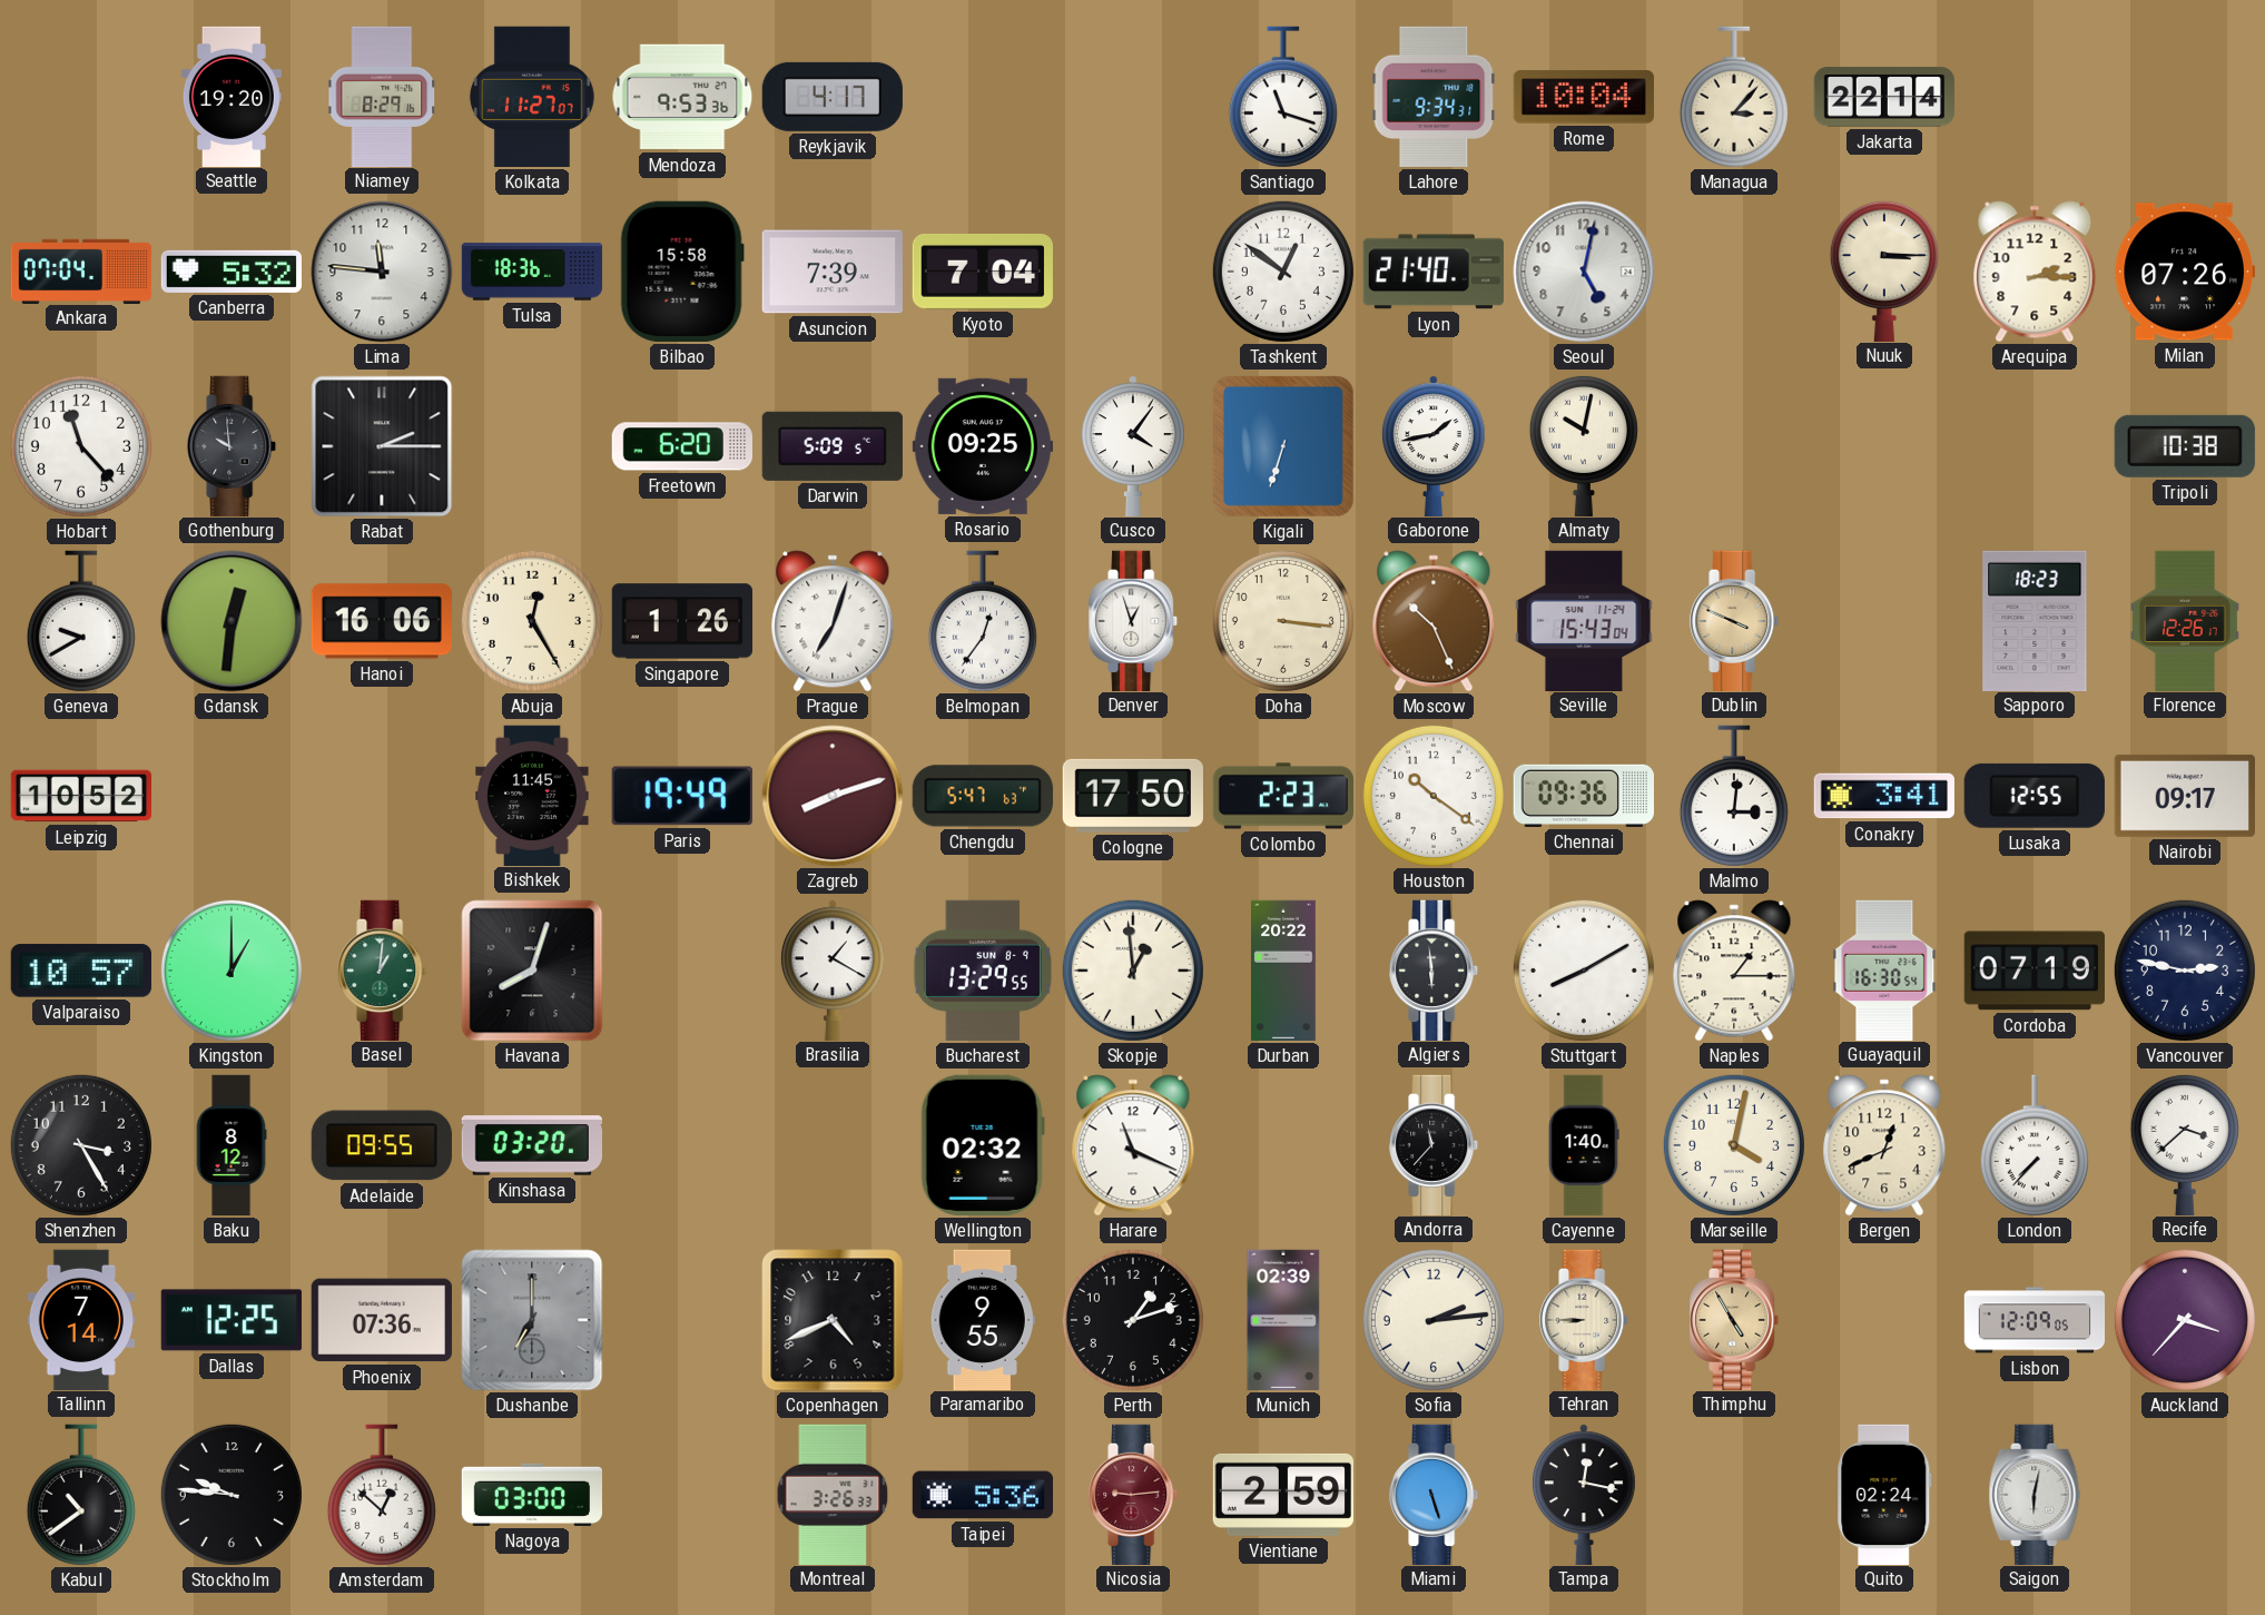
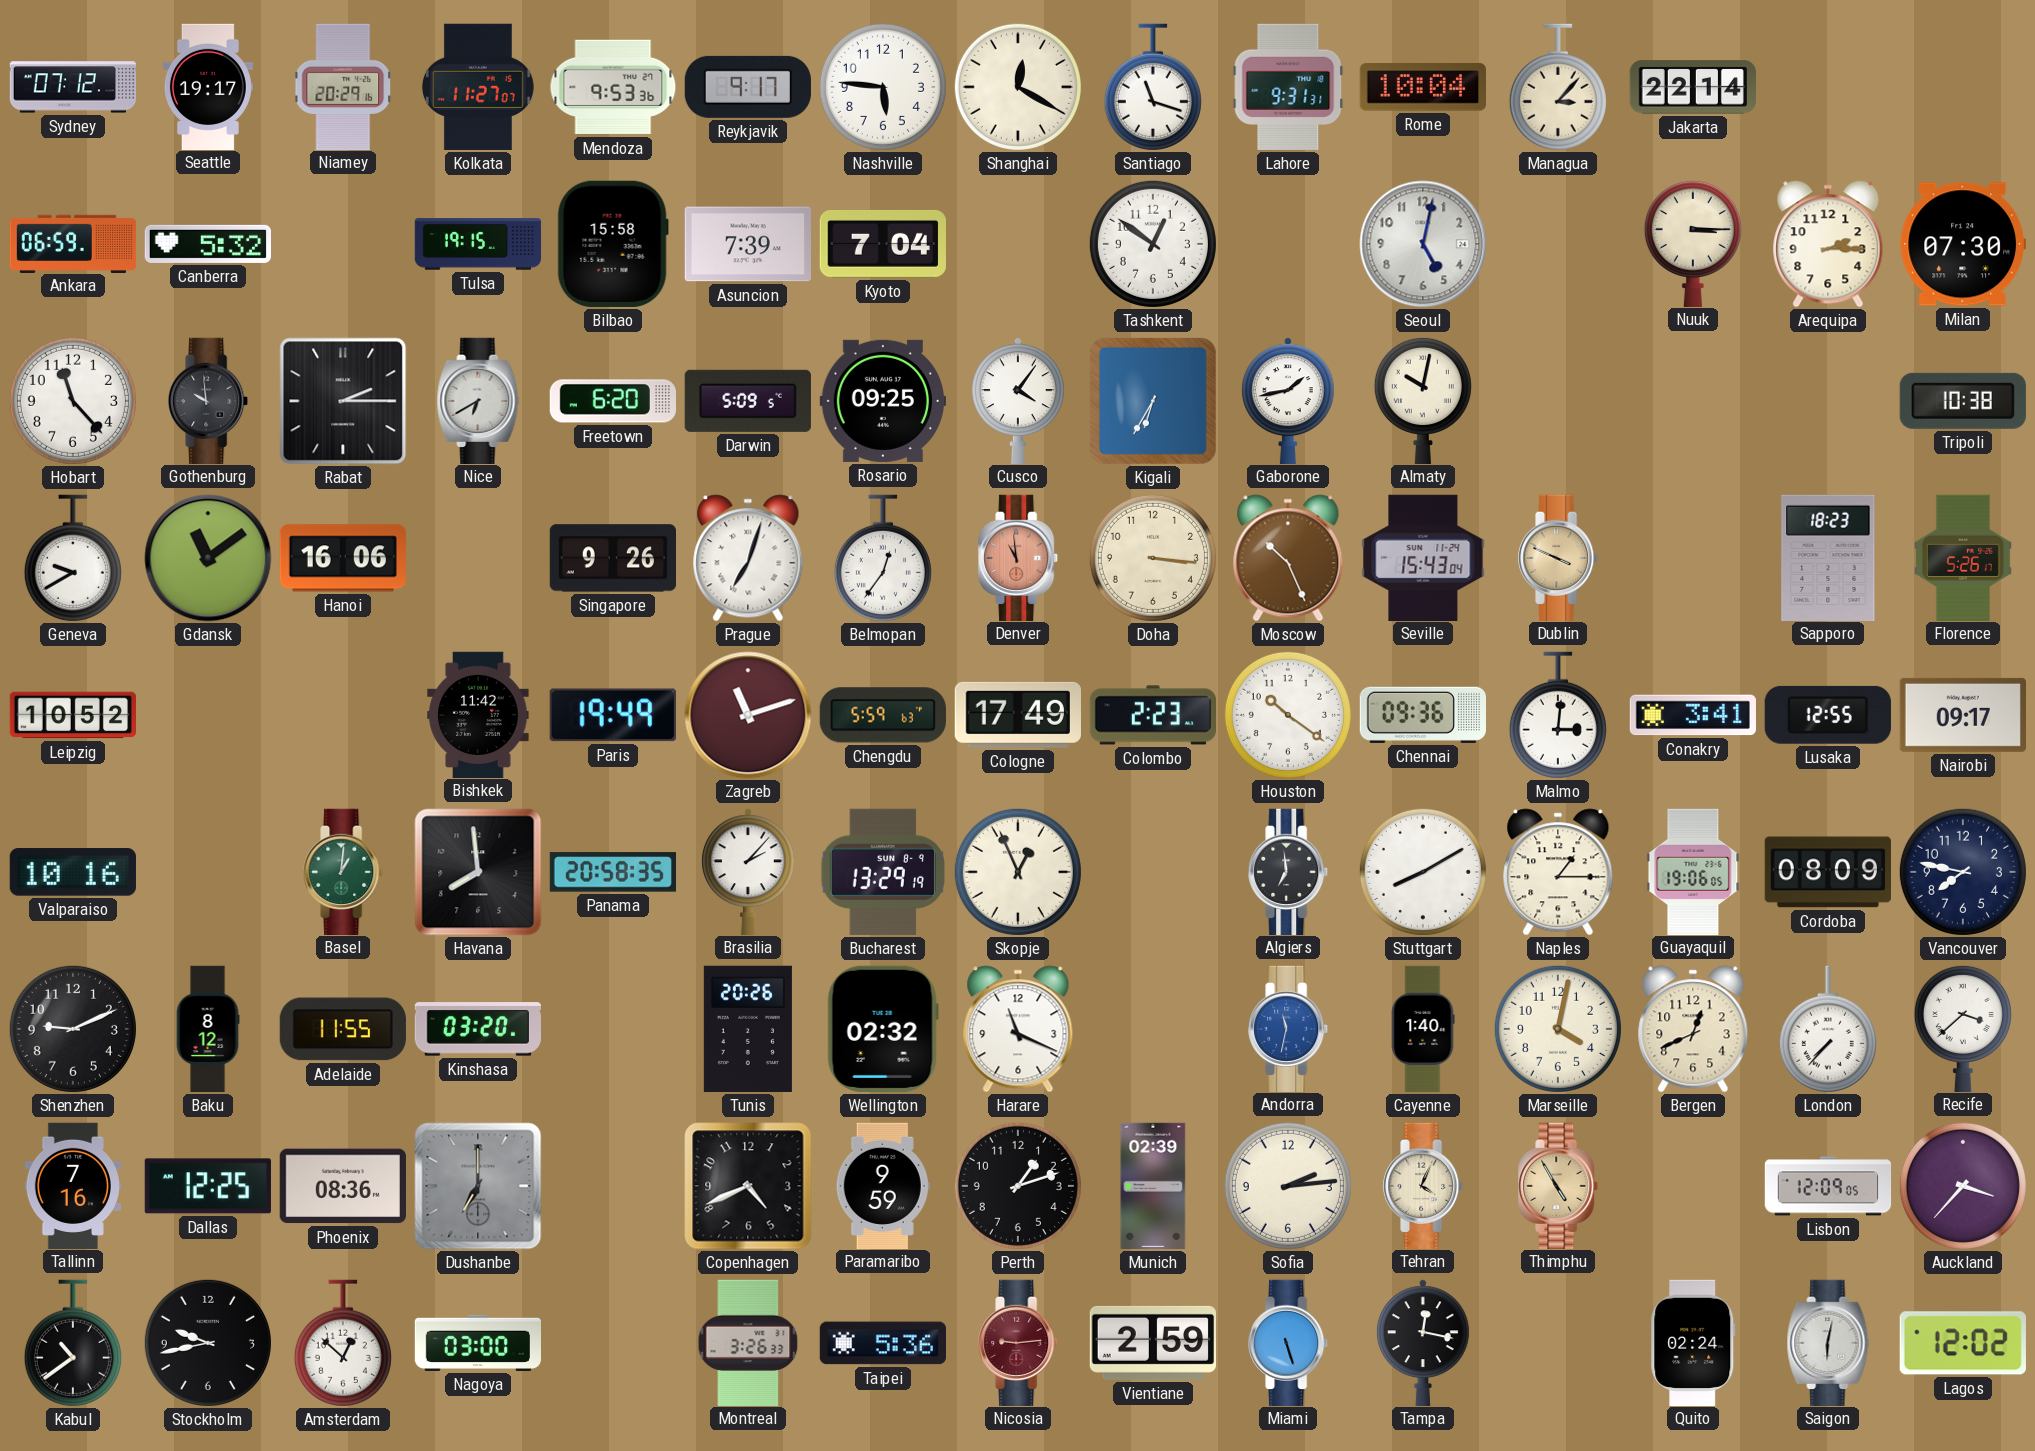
Sydney: none -> 07:12
Seattle: 19:20 -> 19:17
Niamey: 8:29 -> 20:29
Reykjavik: 4:17 -> 9:17
Nashville: none -> 5:46
Shanghai: none -> 12:20
Lahore: 9:34 -> 9:31
Ankara: 07:04 -> 06:59
Lima: 11:46 -> none
Tulsa: 18:36 -> 19:15
Lyon: 21:40 -> none
Milan: 07:26 -> 07:30
Nice: none -> 6:40
Kigali: 6:33 -> 6:35
Gdansk: 12:31 -> 11:09
Abuja: 12:25 -> none
Singapore: 1:26 -> 9:26
Denver: 12:57 -> 10:59
Denver dial: white -> salmon
Florence: 12:26 -> 5:26
Bishkek: 11:45 -> 11:42
Zagreb: 8:12 -> 11:12
Chengdu: 5:47 -> 5:59
Cologne: 17:50 -> 17:49
Valparaiso: 10:57 -> 10:16
Kingston: 1:00 -> none
Havana: 8:03 -> 7:59
Panama: none -> 20:58
Brasilia: 1:20 -> 2:07
Bucharest: 13:29:55 -> 13:29:19
Skopje: 12:59 -> 12:56
Durban: 20:22 -> none
Algiers: 5:59 -> 6:59
Guayaquil: 16:30 -> 19:06
Cordoba: 07:19 -> 08:09
Vancouver: 2:47 -> 7:47
Shenzhen: 3:25 -> 9:11
Adelaide: 09:55 -> 11:55
Tunis: none -> 20:26
Andorra: 11:37 -> 11:32
Andorra dial: black -> blue
Tallinn: 7:14 -> 7:16
Phoenix: 07:36 -> 08:36
Paramaribo: 9:55 -> 9:59
Tehran: 8:45 -> 4:04
Stockholm: 9:46 -> 9:43
Lagos: none -> 12:02
